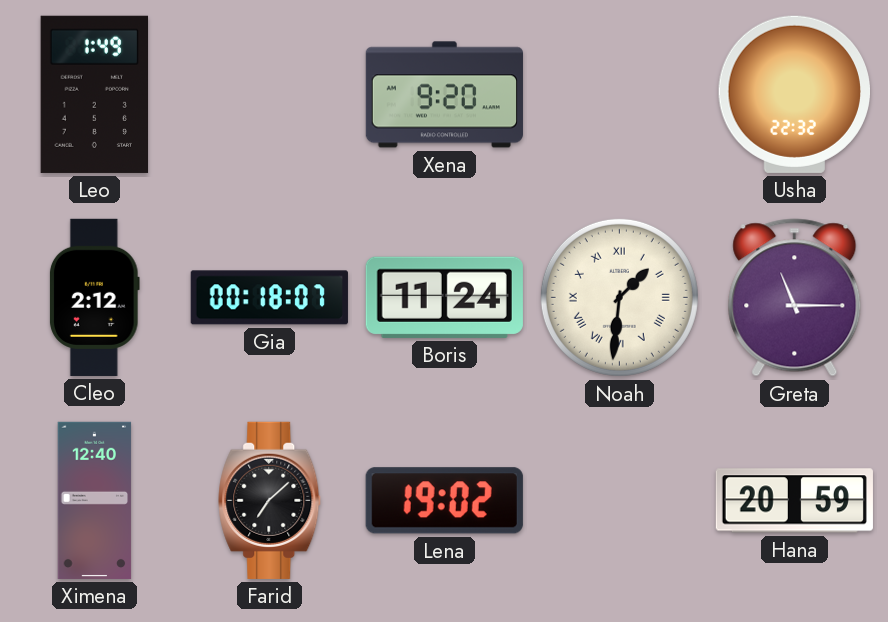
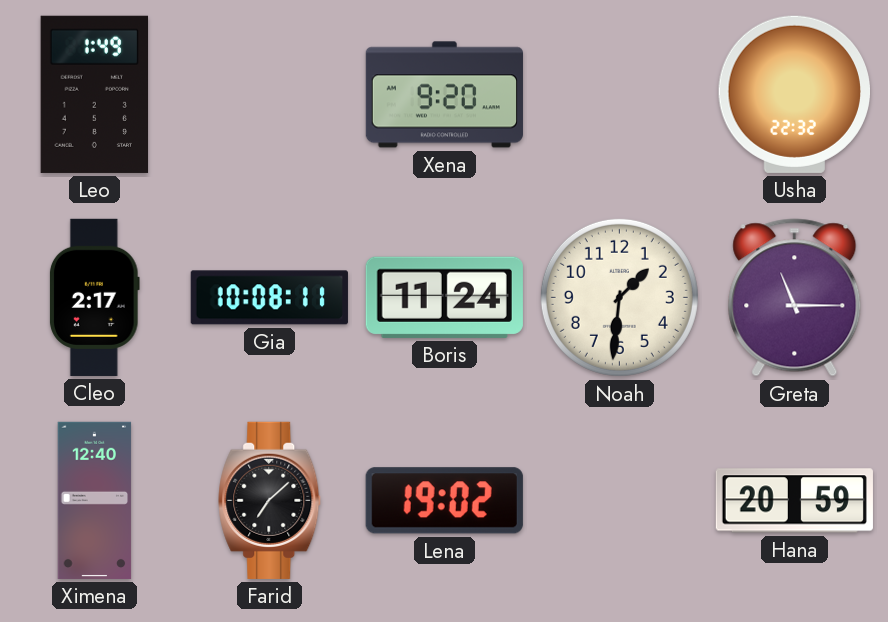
Cleo: 2:12 -> 2:17
Gia: 00:18 -> 10:08
Noah numerals: Roman -> Arabic
